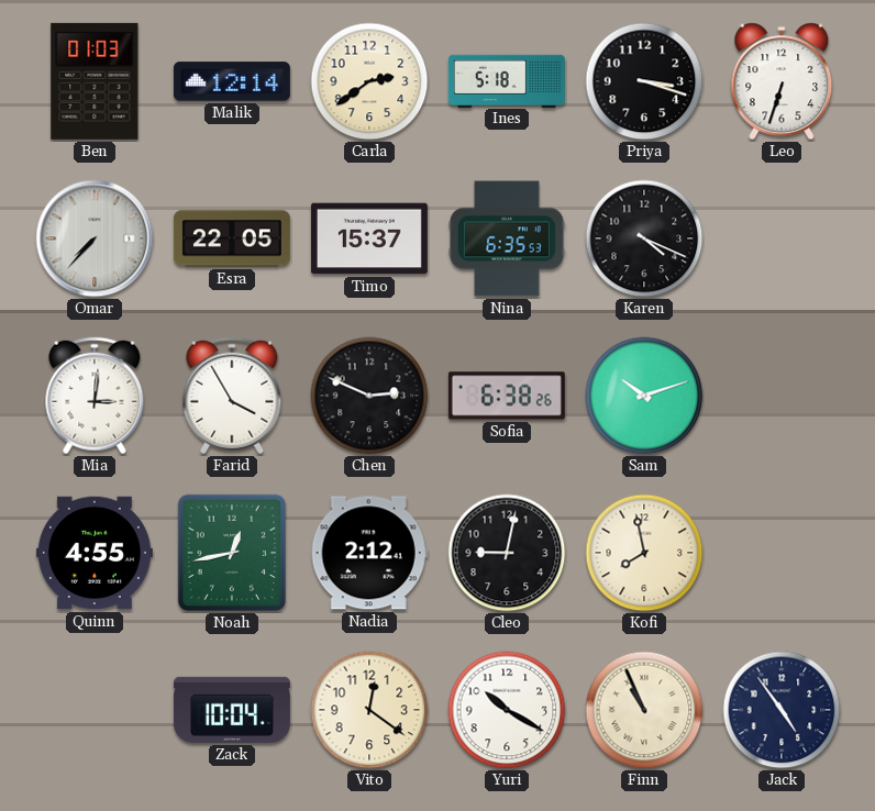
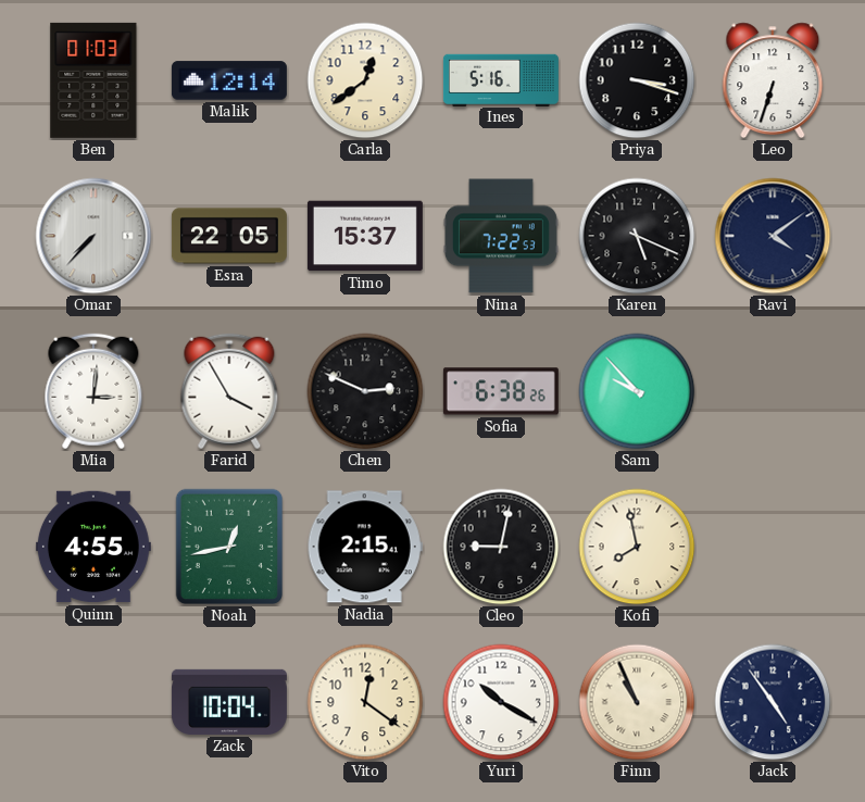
Carla: 2:39 -> 12:39
Ines: 5:18 -> 5:16
Nina: 6:35 -> 7:22
Karen: 4:19 -> 5:19
Ravi: none -> 4:09
Sam: 10:12 -> 9:53
Nadia: 2:12 -> 2:15
